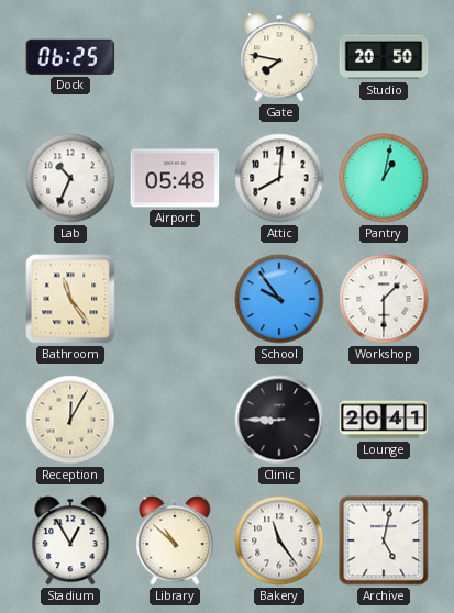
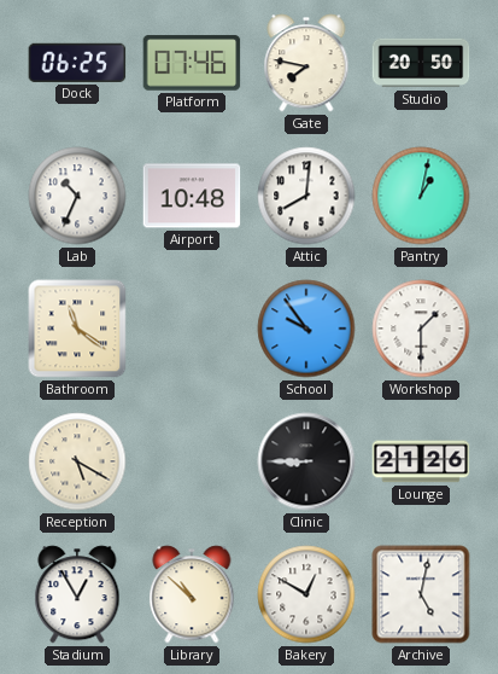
Platform: none -> 07:46
Airport: 05:48 -> 10:48
Bathroom: 11:24 -> 11:21
Reception: 12:05 -> 5:20
Lounge: 20:41 -> 21:26
Bakery: 11:24 -> 12:50
